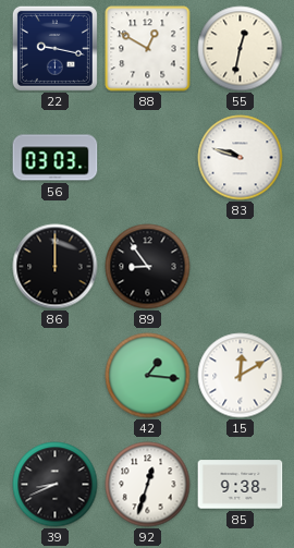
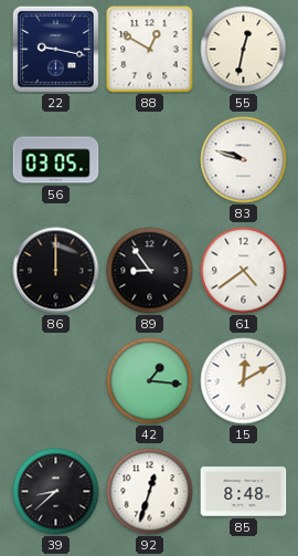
56: 03:03 -> 03:05
61: none -> 4:39
39: 8:41 -> 8:38
85: 9:38 -> 8:48
